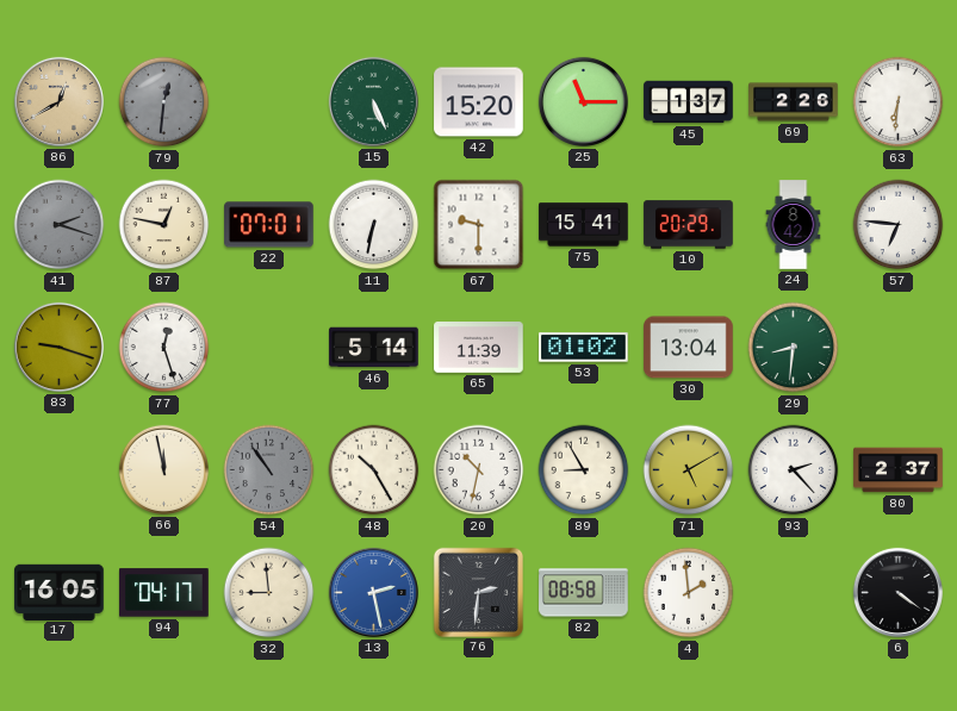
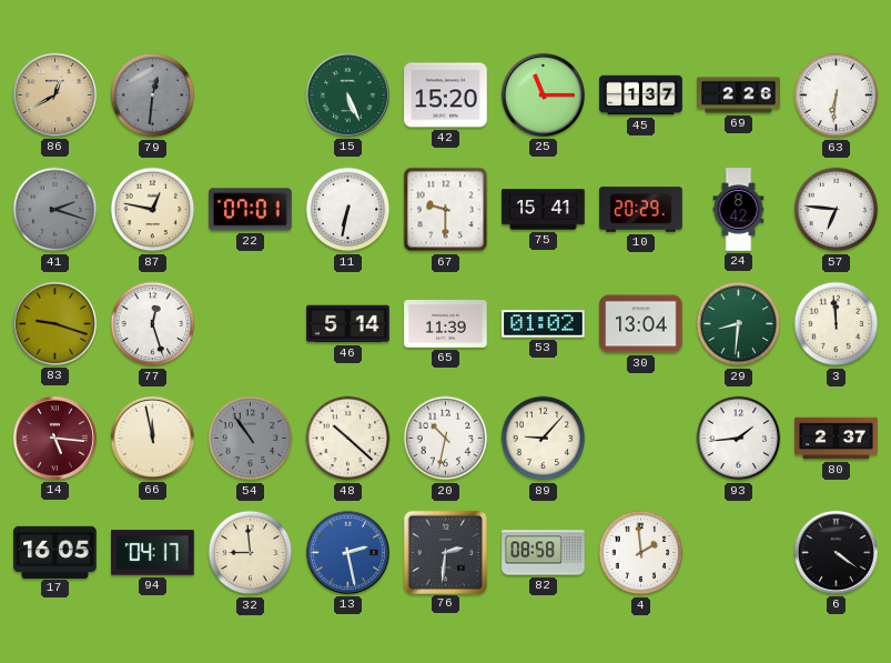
3: none -> 11:59
14: none -> 5:16
48: 10:25 -> 10:22
89: 8:55 -> 9:07
71: 5:10 -> none
93: 2:23 -> 1:44
